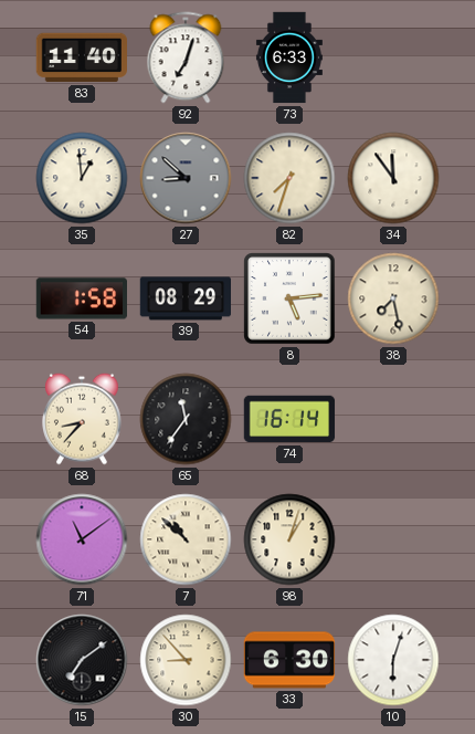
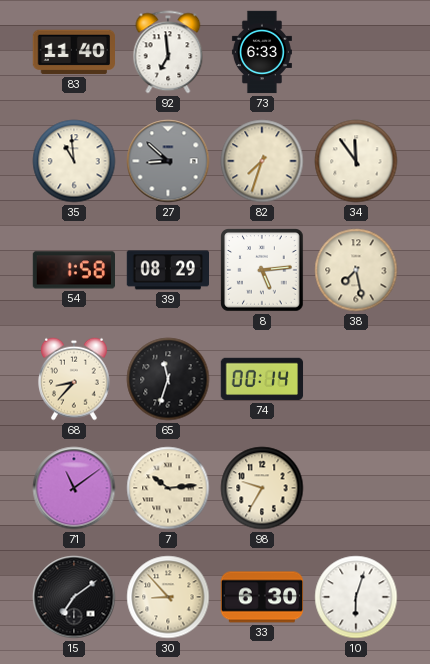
92: 7:03 -> 6:59
35: 12:59 -> 10:59
65: 11:36 -> 11:33
74: 16:14 -> 00:14
7: 10:52 -> 10:14
98: 1:03 -> 9:35
